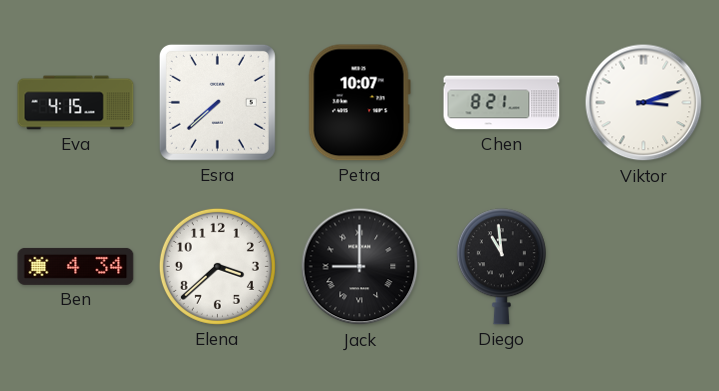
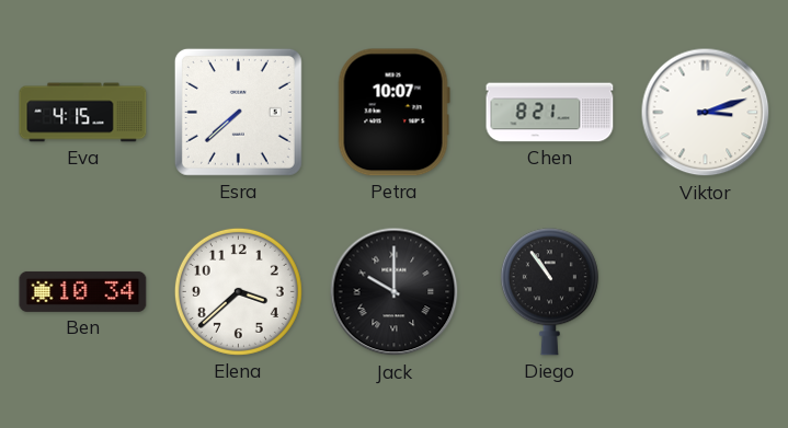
Ben: 4:34 -> 10:34
Jack: 9:00 -> 10:00
Diego: 10:59 -> 10:54
